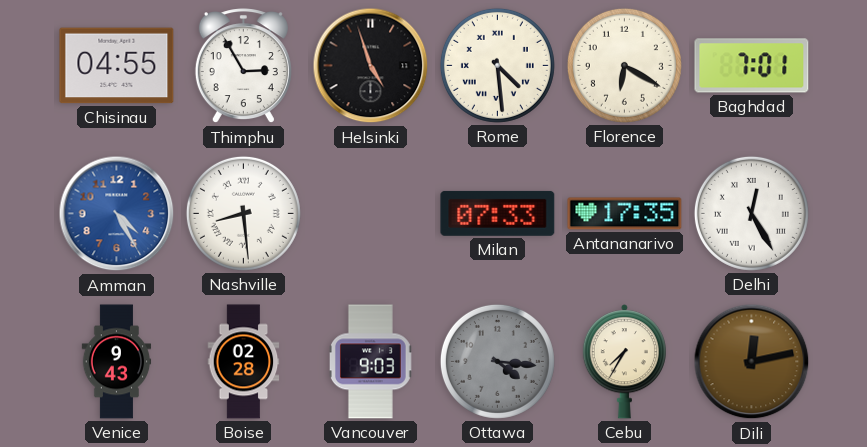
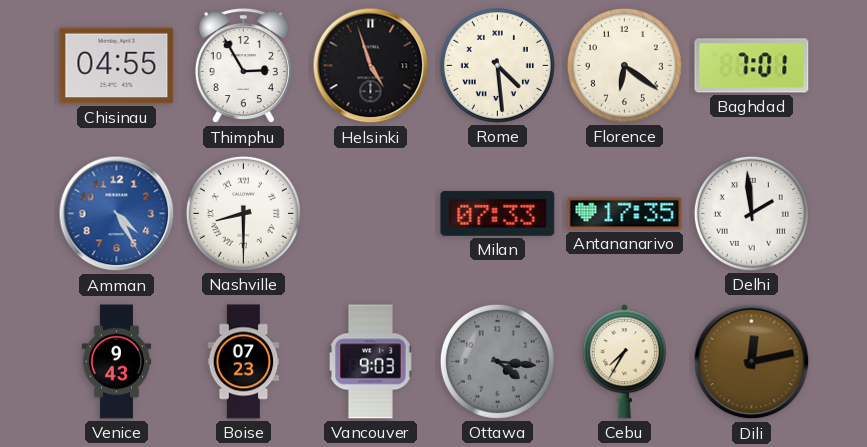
Florence: 6:20 -> 6:21
Nashville: 8:29 -> 8:30
Delhi: 12:25 -> 1:59
Boise: 02:28 -> 07:23
